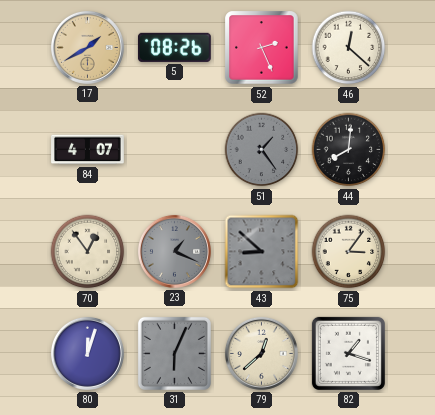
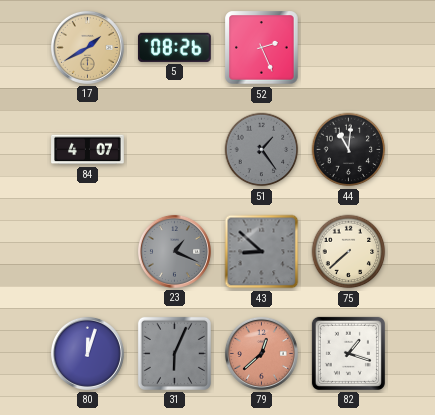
46: 12:22 -> none
44: 8:01 -> 11:01
70: 12:54 -> none
75: 3:06 -> 7:38
79 dial: cream -> salmon
